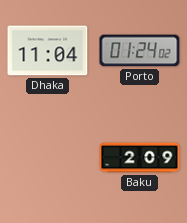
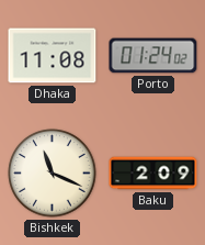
Dhaka: 11:04 -> 11:08
Bishkek: none -> 11:19
